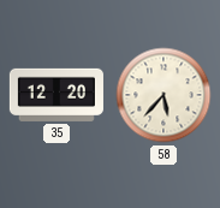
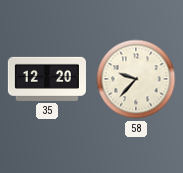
58: 5:37 -> 9:37
